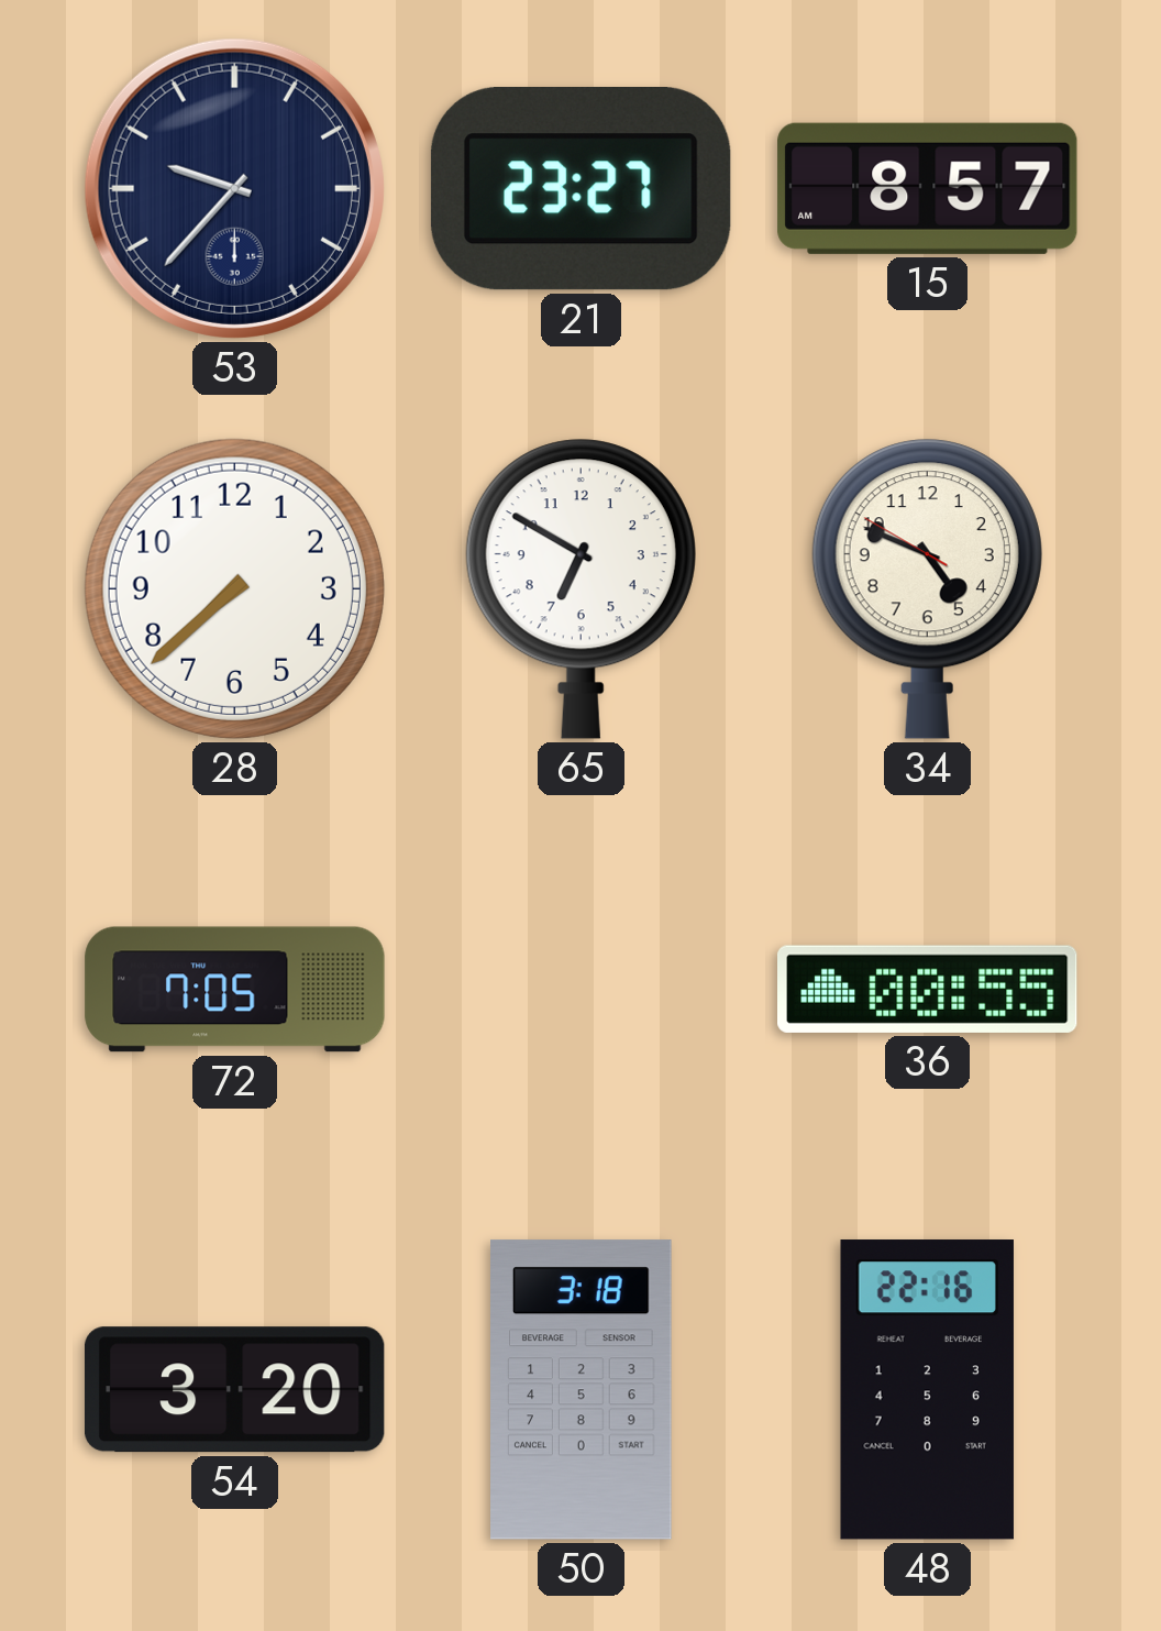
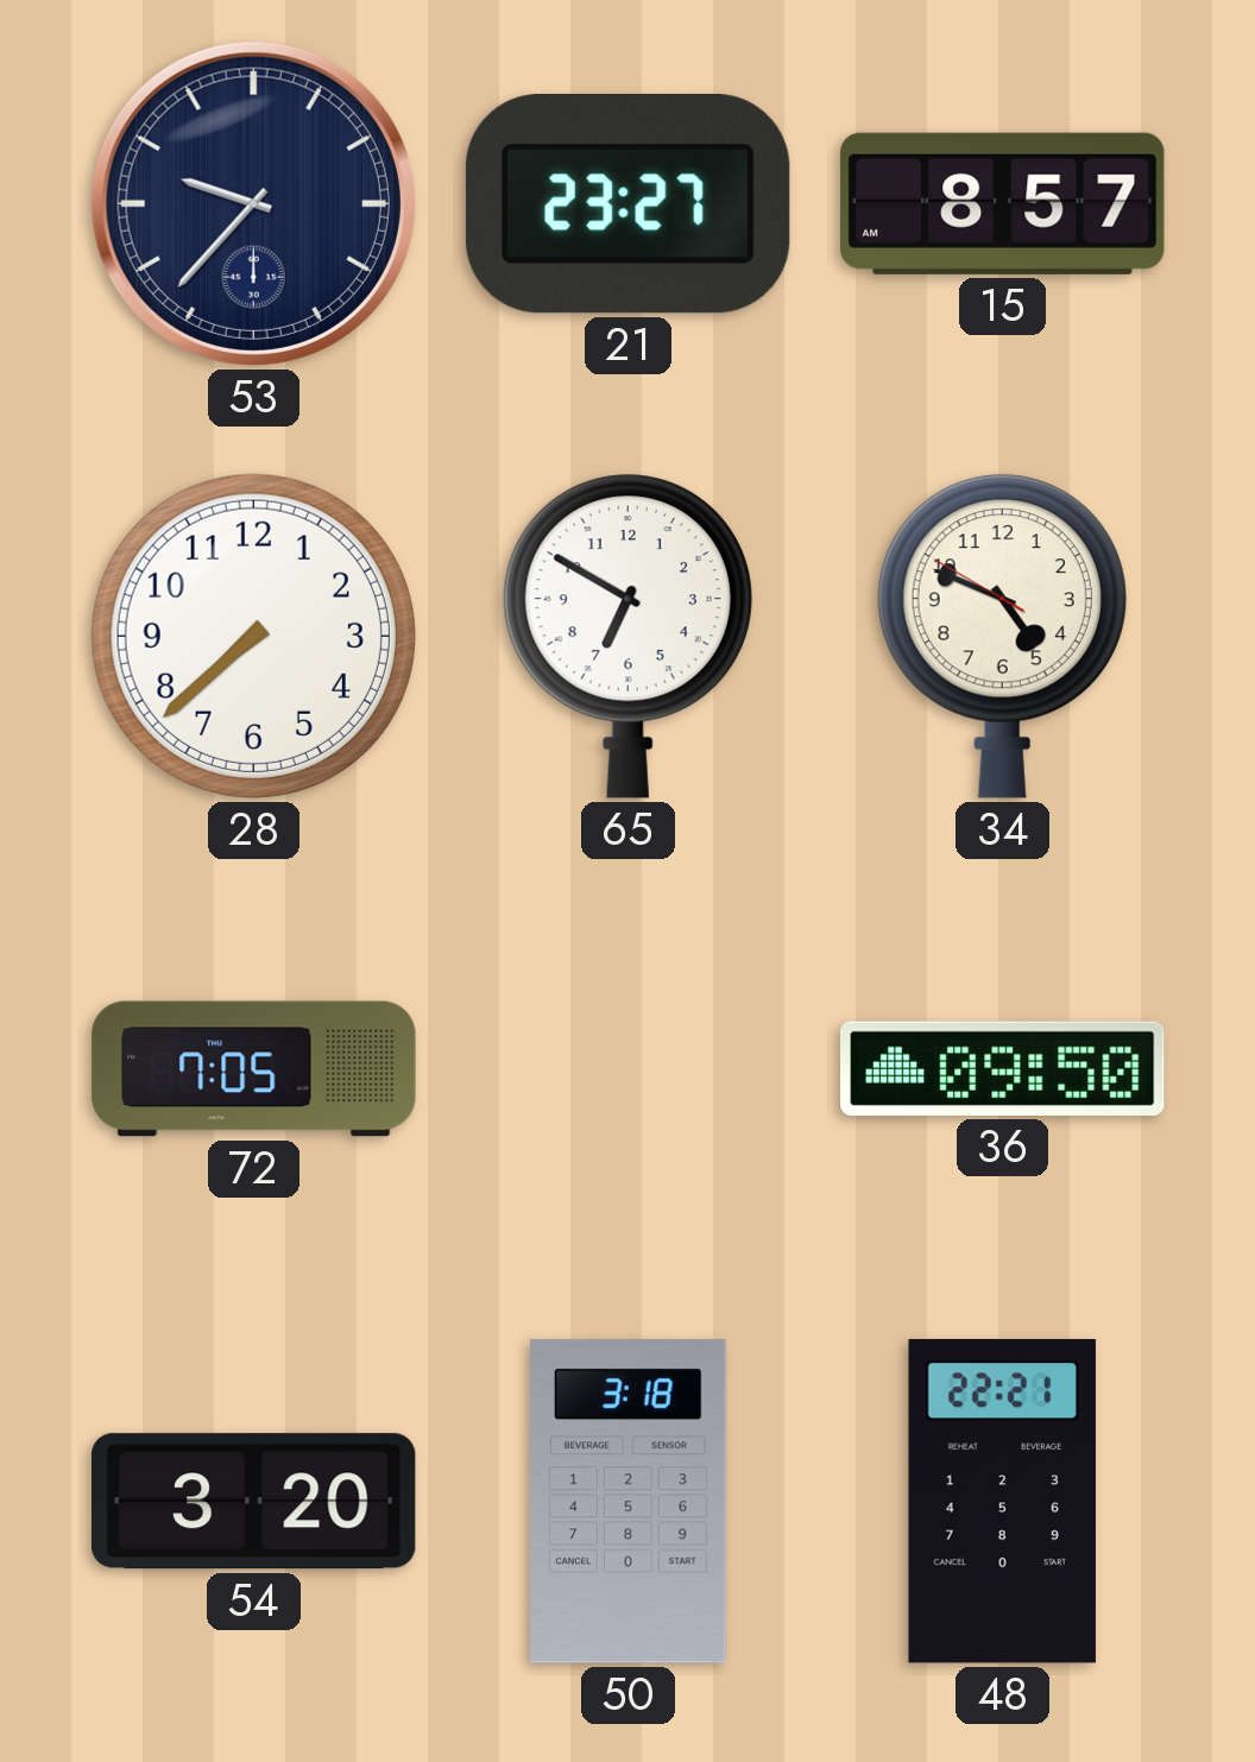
36: 00:55 -> 09:50
48: 22:16 -> 22:21
